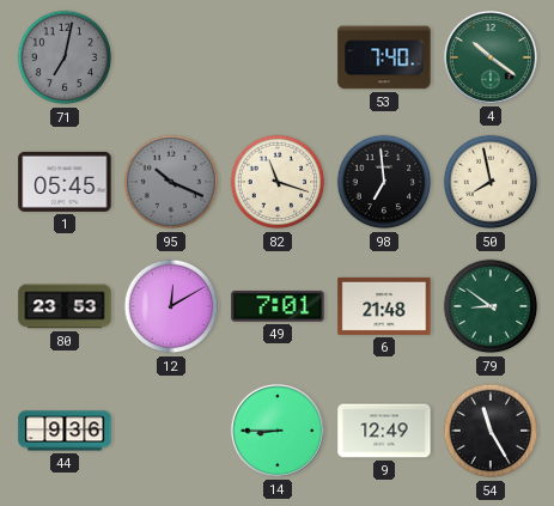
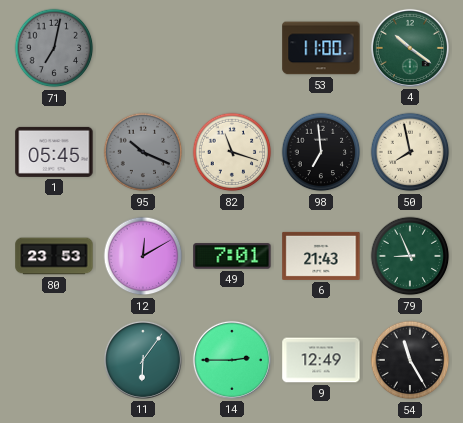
53: 7:40 -> 11:00
6: 21:48 -> 21:43
79: 8:51 -> 8:56
44: 9:36 -> none
11: none -> 6:06
14: 8:45 -> 2:45
